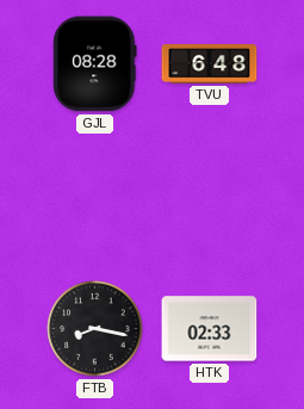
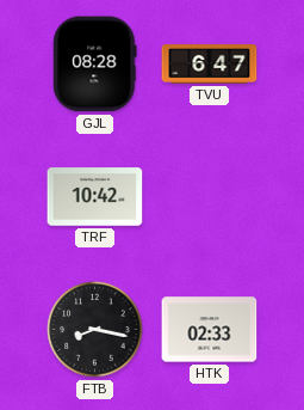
TVU: 6:48 -> 6:47
TRF: none -> 10:42
